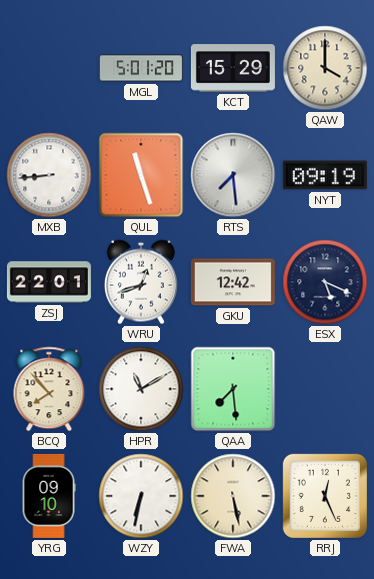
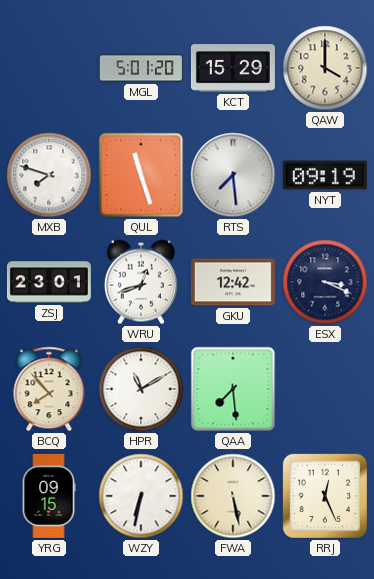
MXB: 8:44 -> 7:48
ZSJ: 22:01 -> 23:01
ESX: 5:19 -> 3:19
YRG: 09:10 -> 09:15
